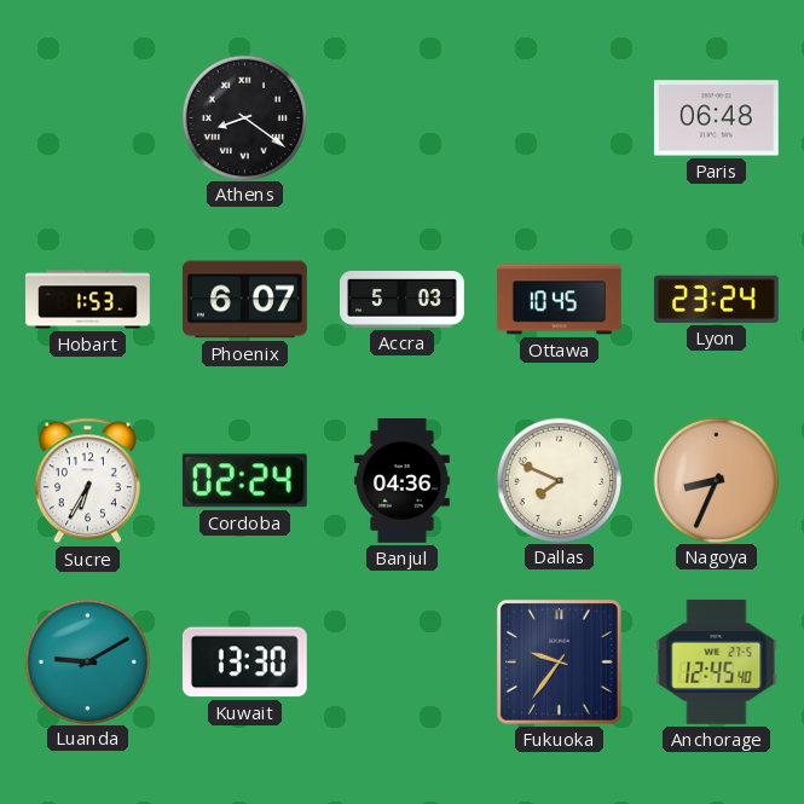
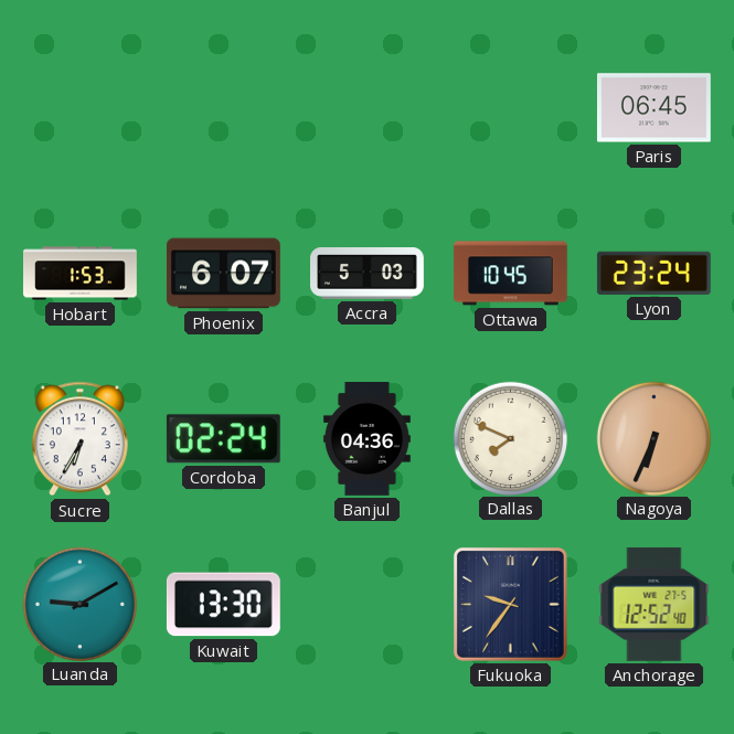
Athens: 8:21 -> none
Paris: 06:48 -> 06:45
Nagoya: 8:34 -> 6:34
Anchorage: 12:45 -> 12:52
